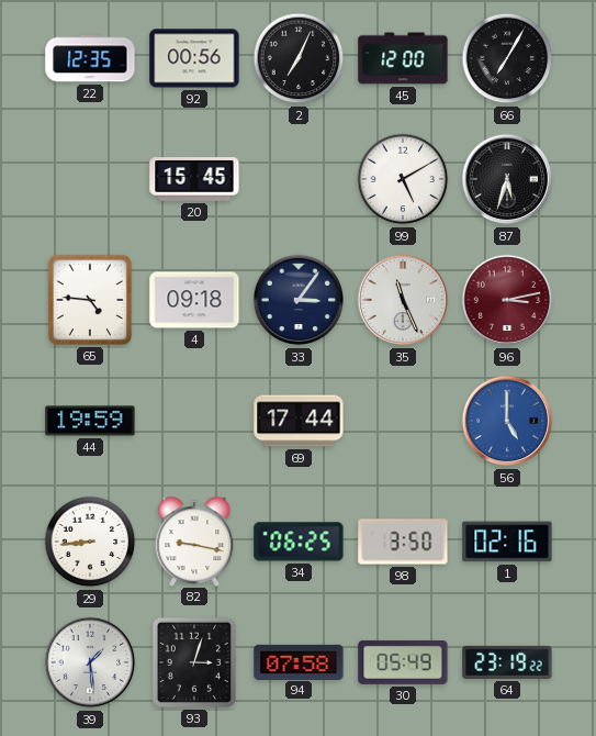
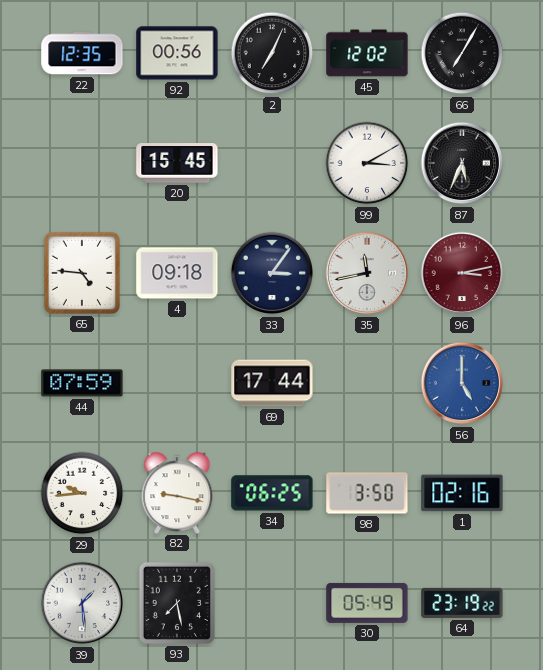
45: 12:00 -> 12:02
99: 5:10 -> 3:10
87: 5:33 -> 5:34
35: 11:26 -> 11:43
44: 19:59 -> 07:59
29: 8:44 -> 9:44
93: 3:03 -> 7:28
94: 07:58 -> none
